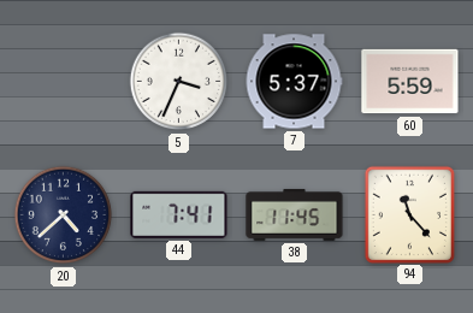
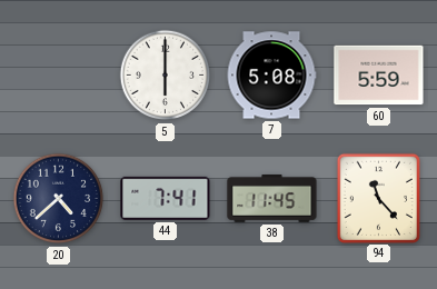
5: 3:34 -> 6:00
7: 5:37 -> 5:08
